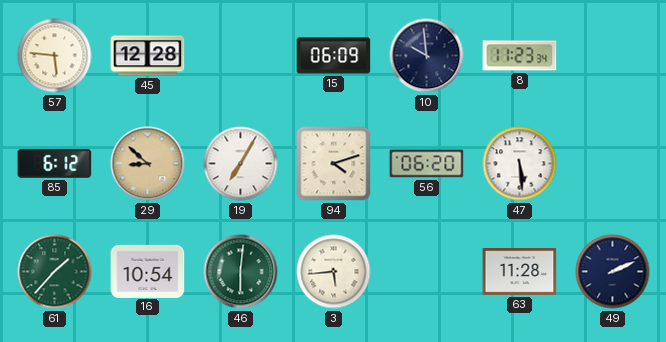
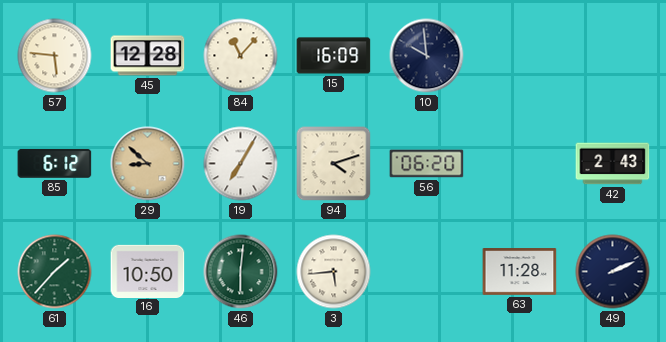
84: none -> 11:07
15: 06:09 -> 16:09
8: 11:23 -> none
47: 5:29 -> none
42: none -> 2:43
16: 10:54 -> 10:50
